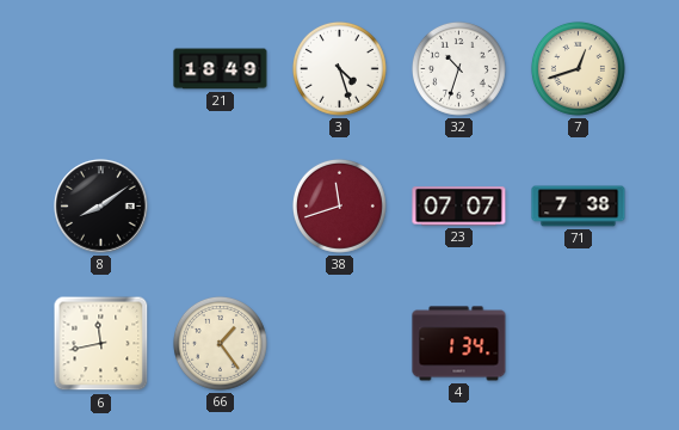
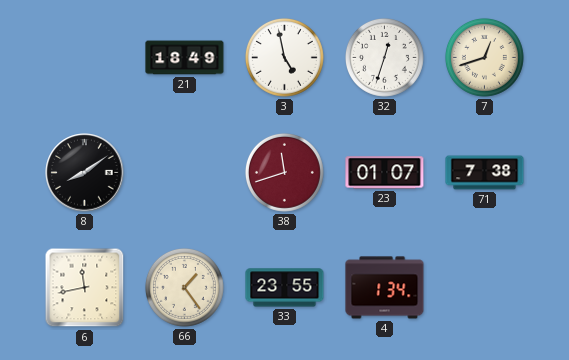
3: 4:27 -> 4:58
32: 10:33 -> 12:33
23: 07:07 -> 01:07
33: none -> 23:55
